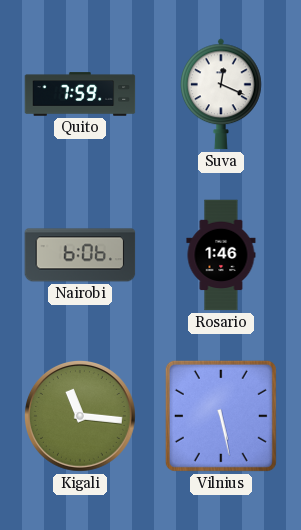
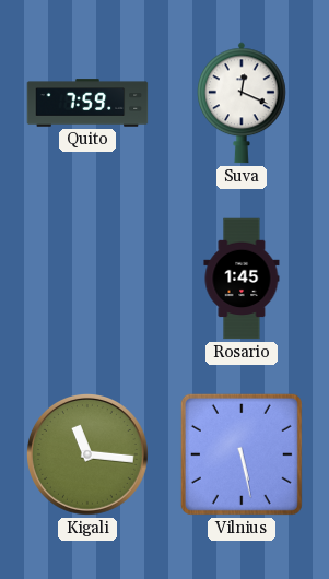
Nairobi: 6:06 -> none
Rosario: 1:46 -> 1:45
